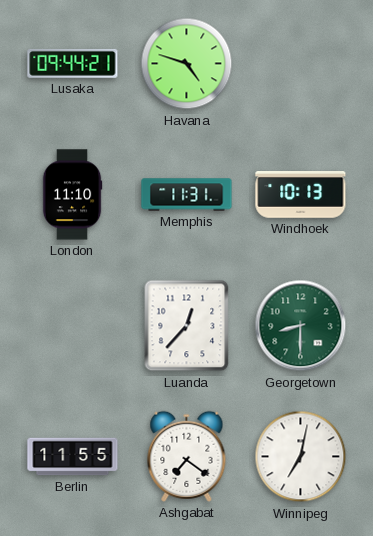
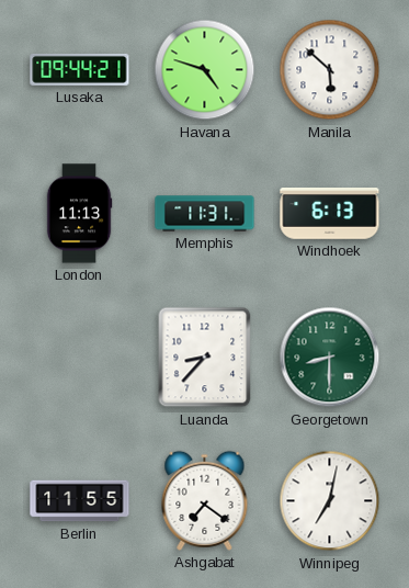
Manila: none -> 5:52
London: 11:10 -> 11:13
Windhoek: 10:13 -> 6:13
Luanda: 12:37 -> 8:37
